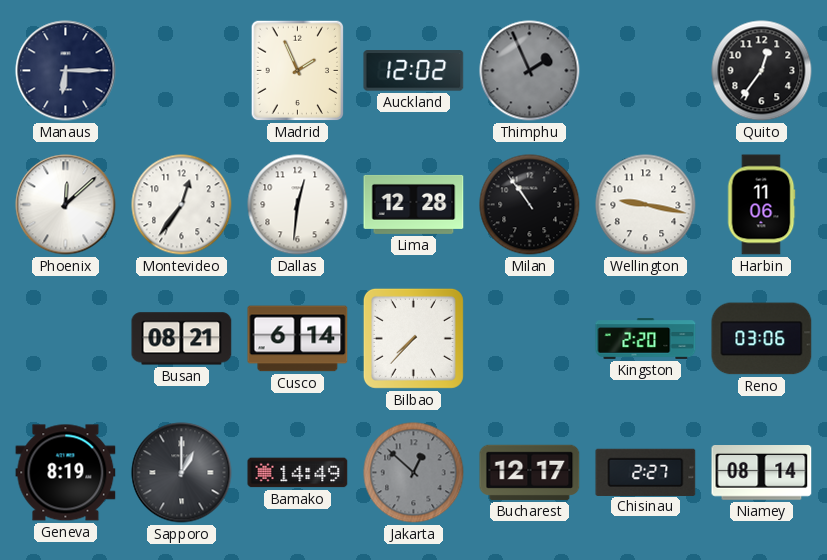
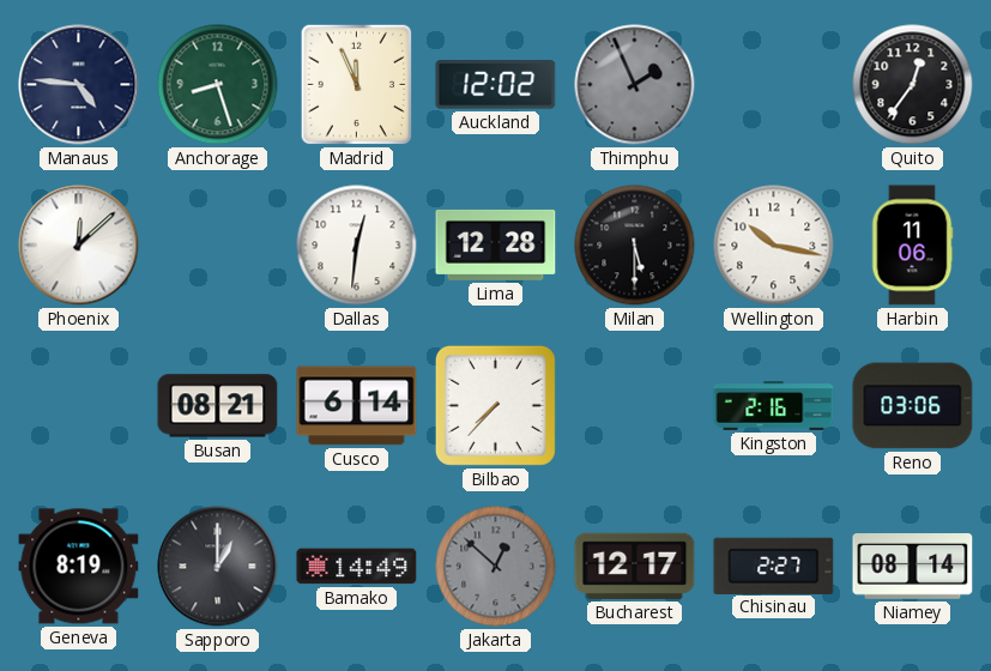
Manaus: 6:15 -> 4:46
Anchorage: none -> 8:27
Madrid: 1:56 -> 11:56
Montevideo: 12:36 -> none
Milan: 10:54 -> 5:30
Wellington: 9:17 -> 10:17
Kingston: 2:20 -> 2:16
